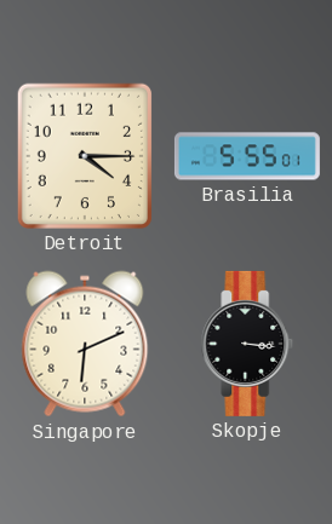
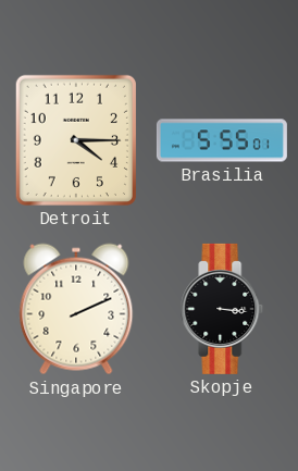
Singapore: 6:11 -> 2:11
